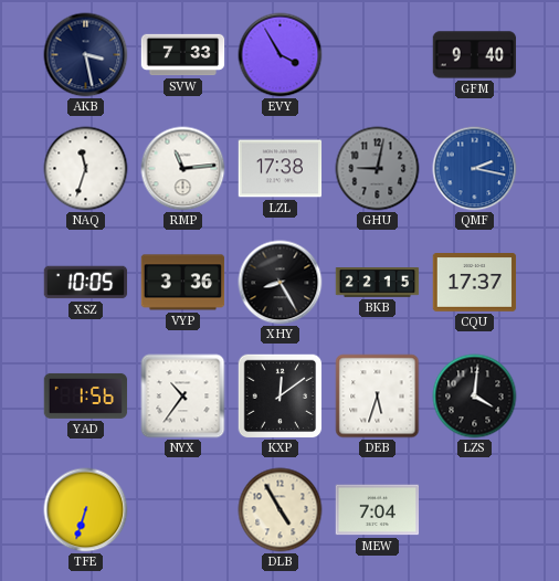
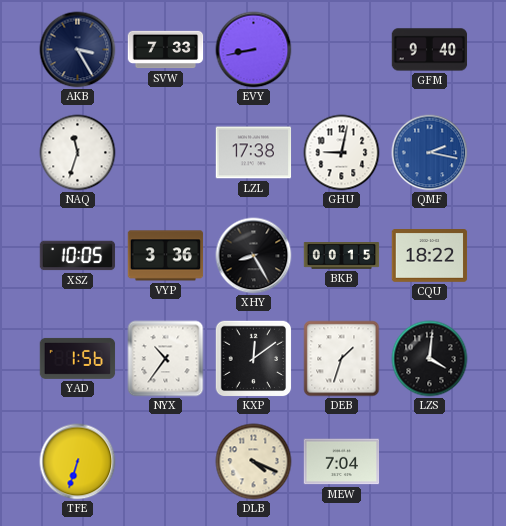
AKB: 3:28 -> 3:25
EVY: 3:55 -> 8:43
RMP: 11:14 -> none
GHU dial: grey -> white
BKB: 22:15 -> 00:15
CQU: 17:37 -> 18:22
DEB: 5:33 -> 1:33
DLB: 4:55 -> 4:19
